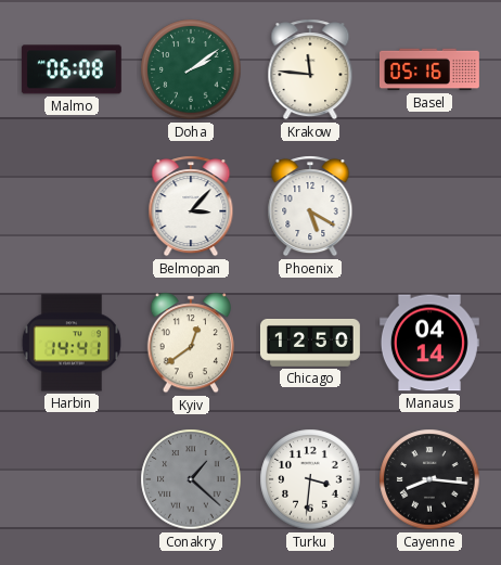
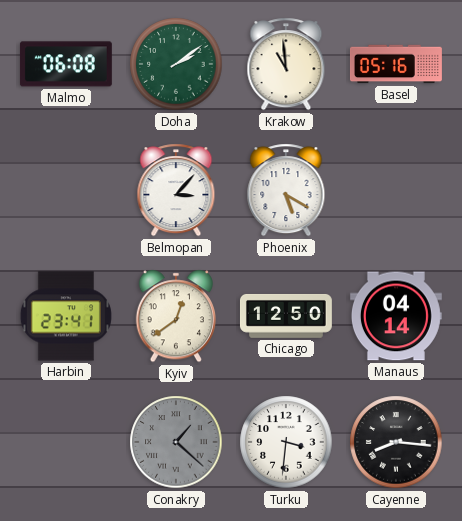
Krakow: 11:46 -> 10:59
Harbin: 14:41 -> 23:41
